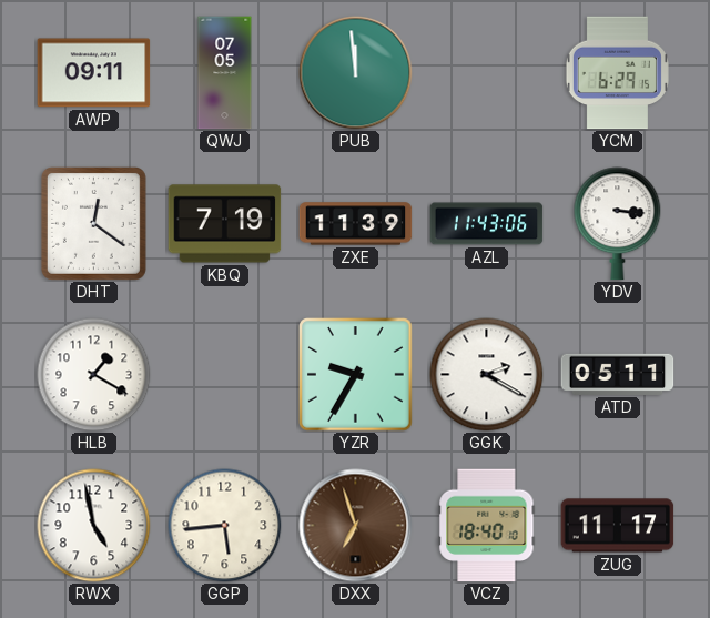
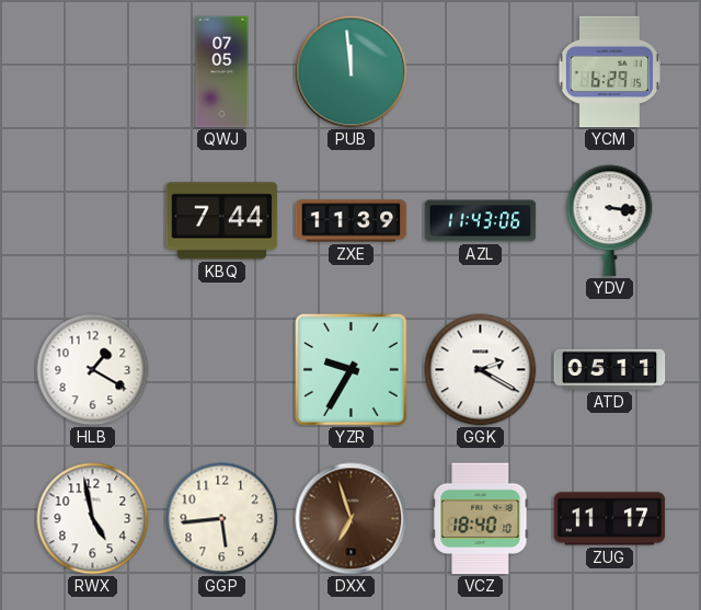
AWP: 09:11 -> none
DHT: 12:21 -> none
KBQ: 7:19 -> 7:44
